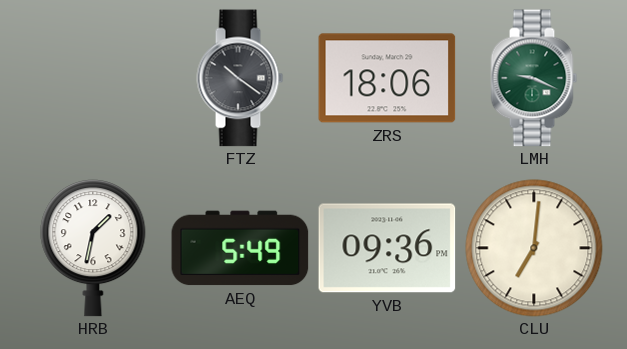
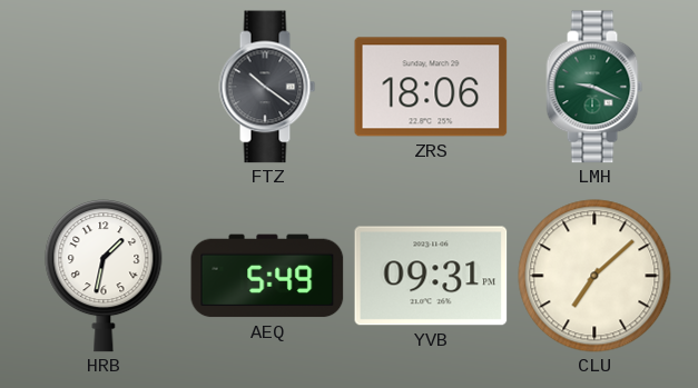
YVB: 09:36 -> 09:31
CLU: 7:01 -> 7:08
